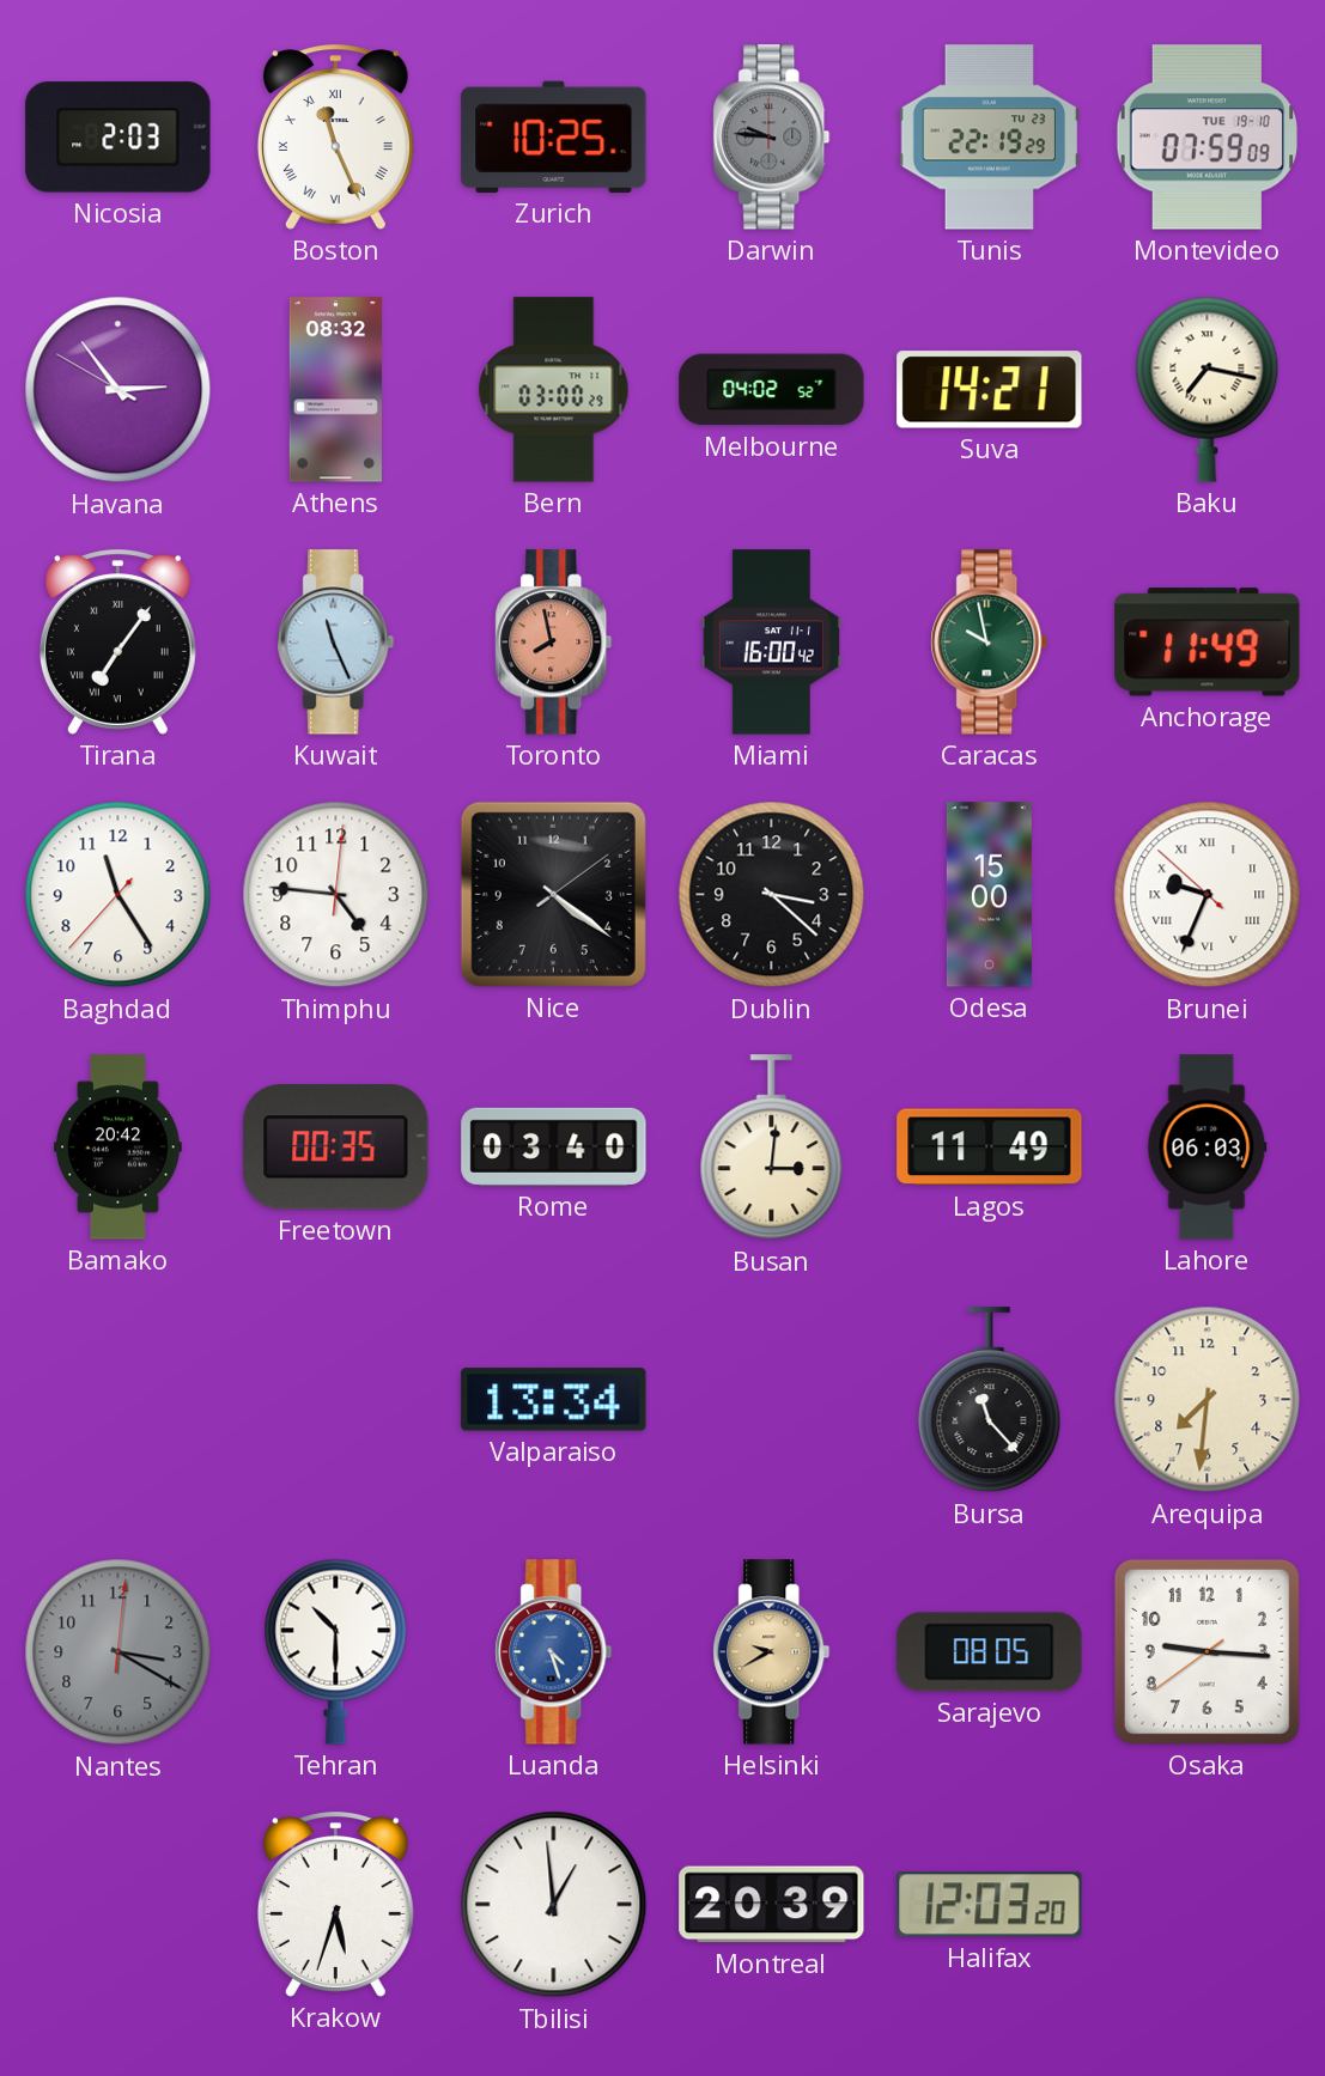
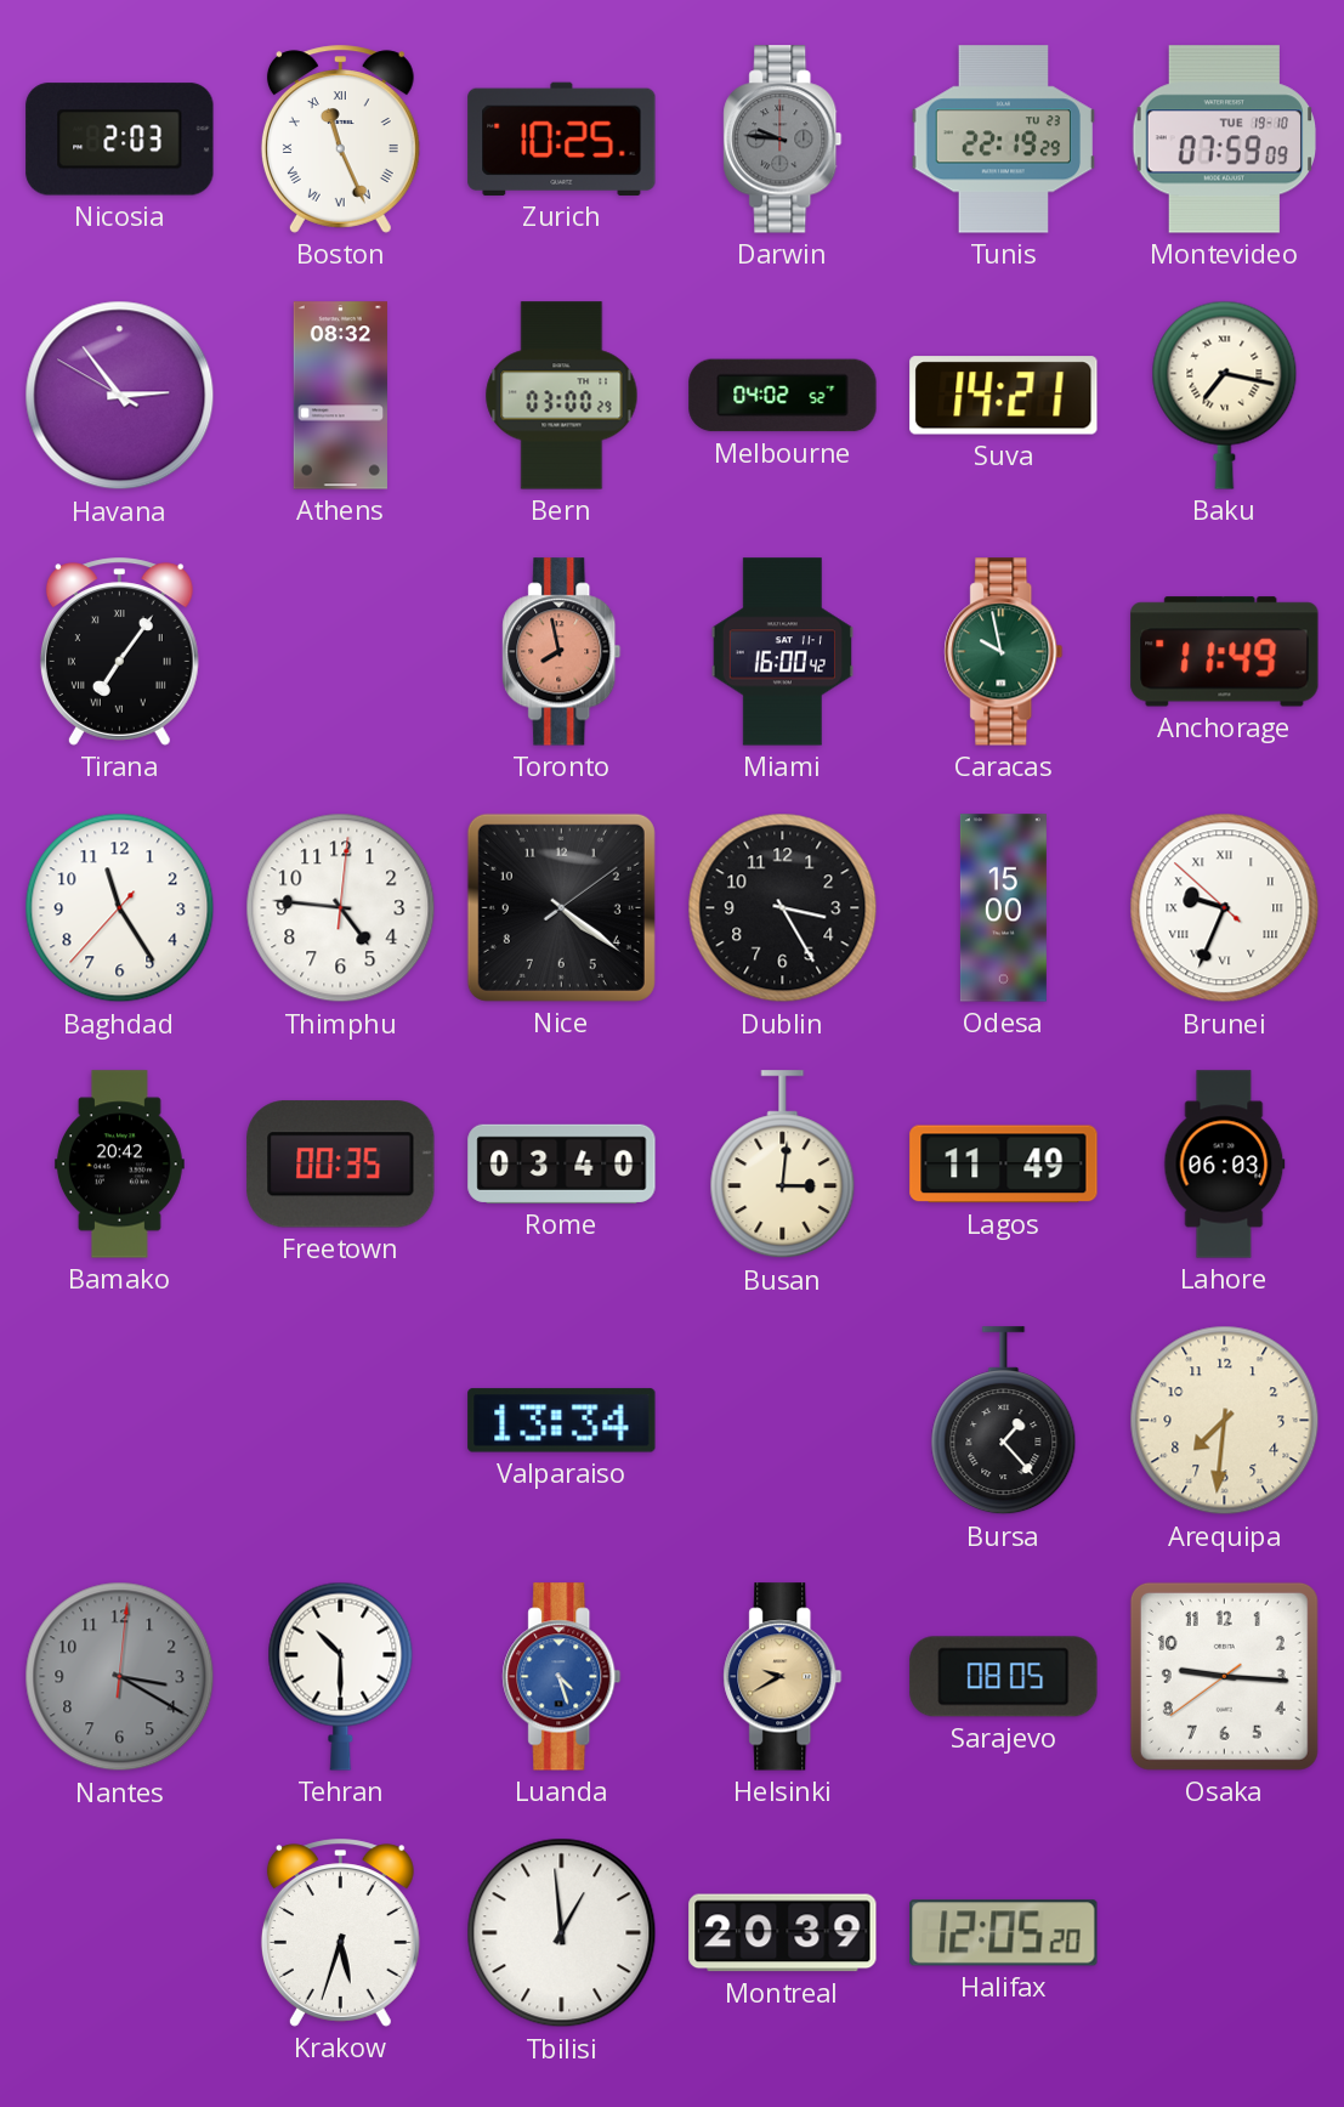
Kuwait: 11:26 -> none
Dublin: 3:22 -> 3:25
Bursa: 11:23 -> 1:23
Halifax: 12:03 -> 12:05
